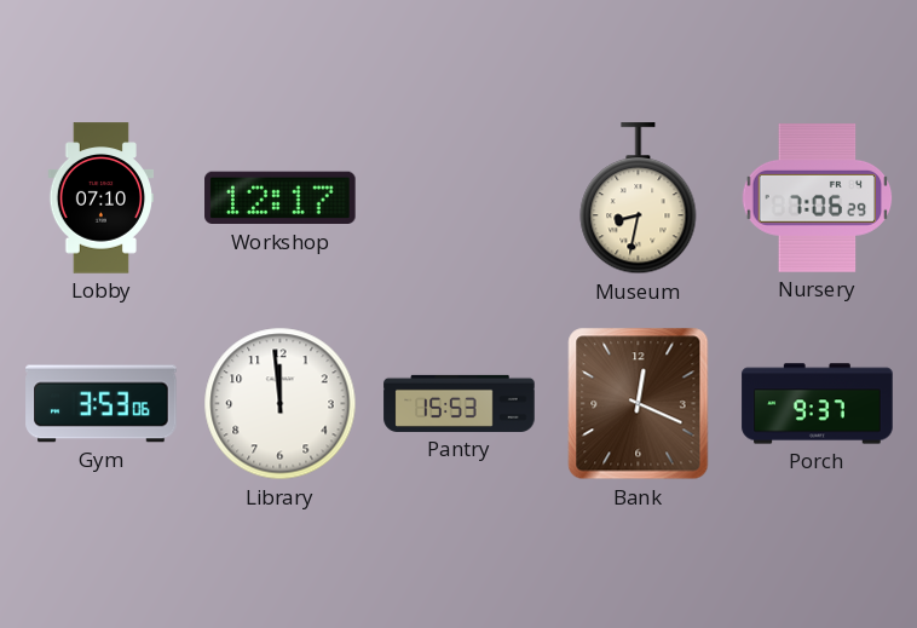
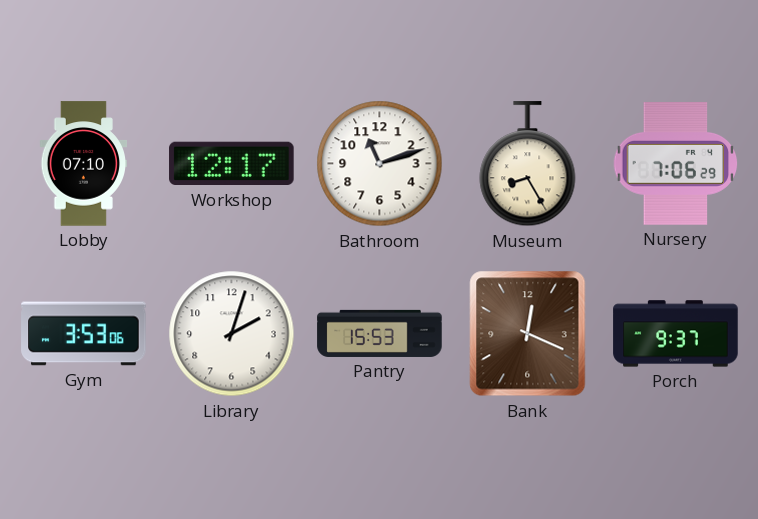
Bathroom: none -> 11:12
Museum: 8:32 -> 8:25
Library: 11:59 -> 2:03
